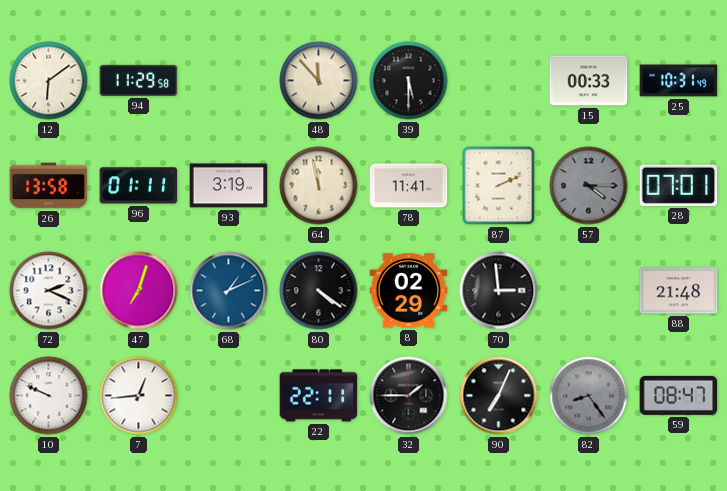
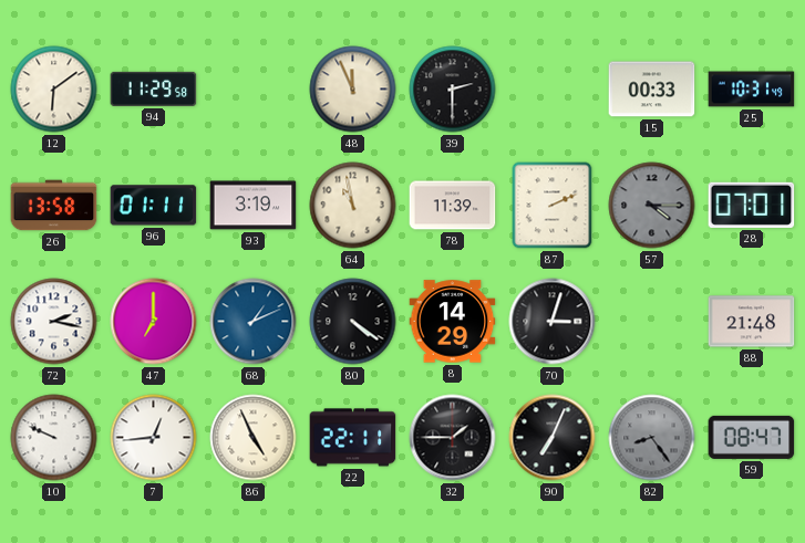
48: 11:53 -> 11:56
39: 5:30 -> 2:30
64: 11:58 -> 10:58
78: 11:41 -> 11:39
72: 2:19 -> 2:17
47: 7:03 -> 7:00
8: 02:29 -> 14:29
70: 2:59 -> 3:03
86: none -> 4:56
